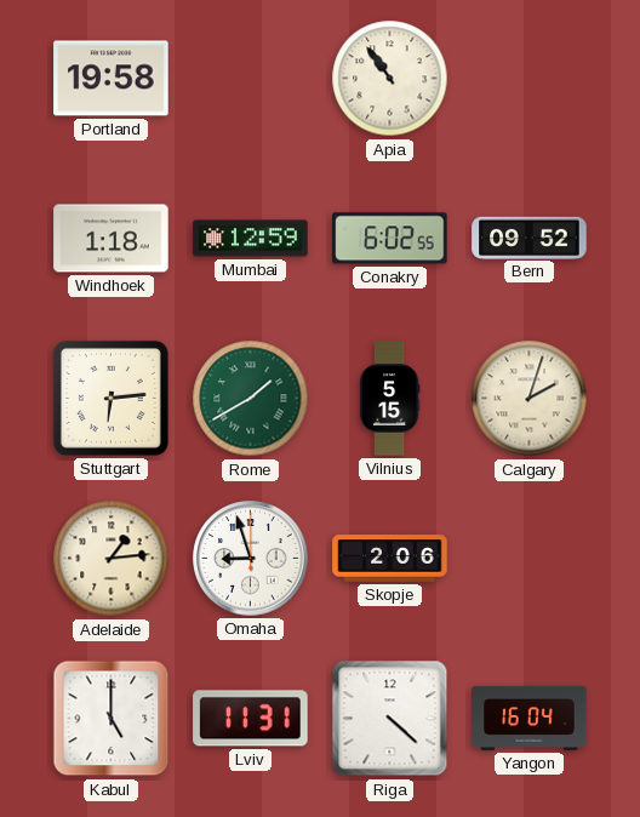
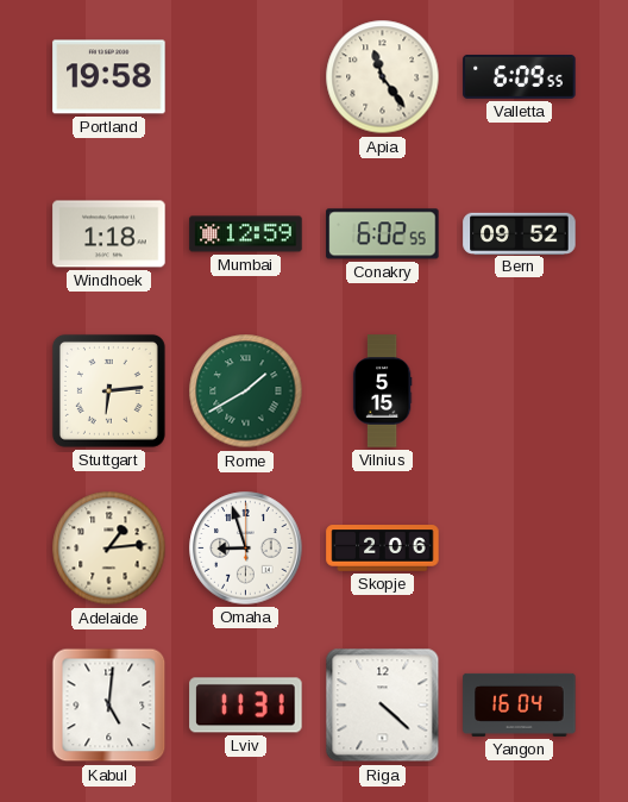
Apia: 10:54 -> 11:24
Valletta: none -> 6:09
Calgary: 2:03 -> none
Kabul: 5:00 -> 5:01
